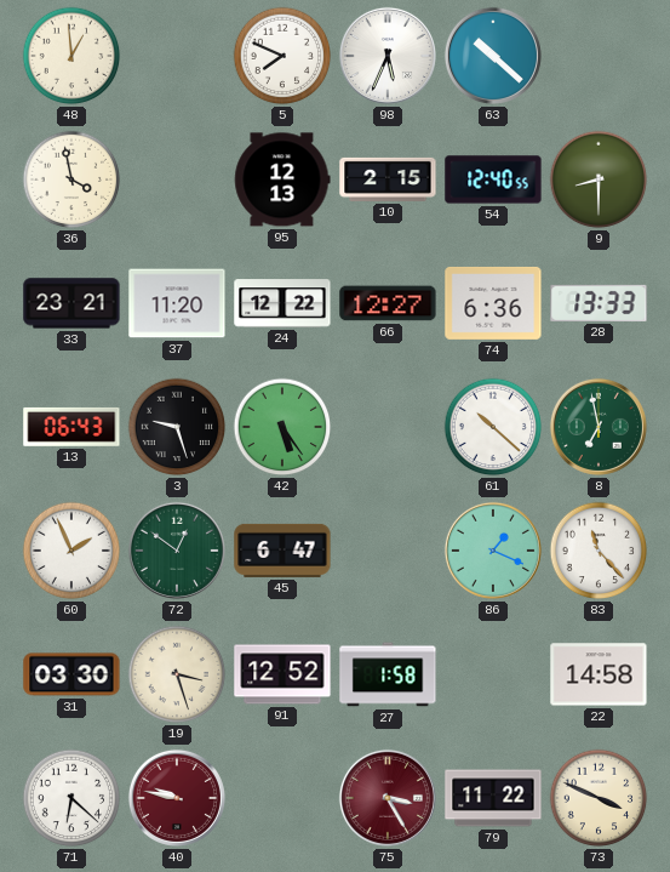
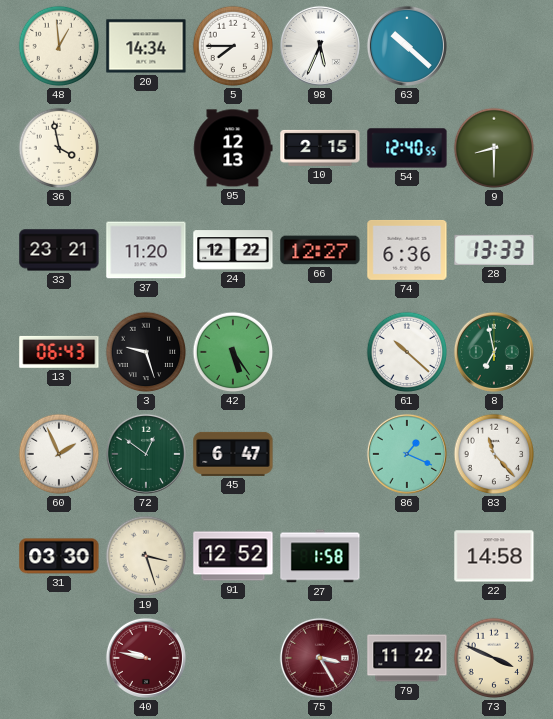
20: none -> 14:34
5: 7:49 -> 7:45
71: 6:22 -> none
